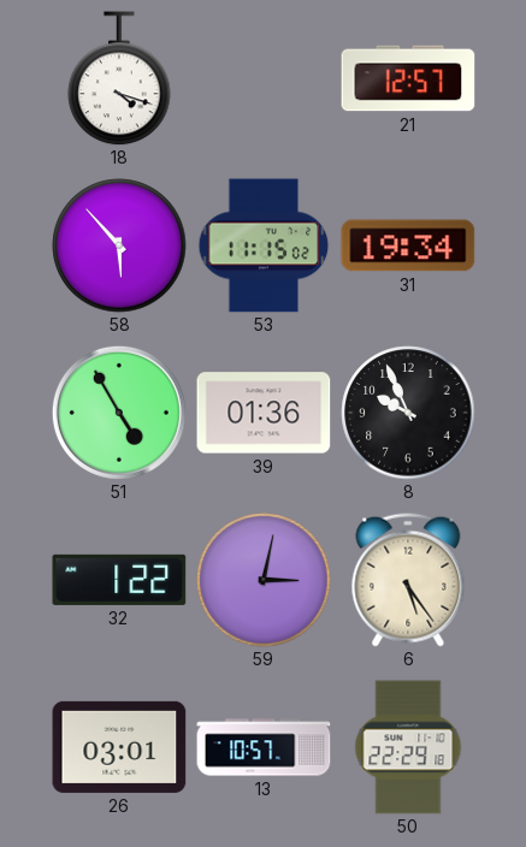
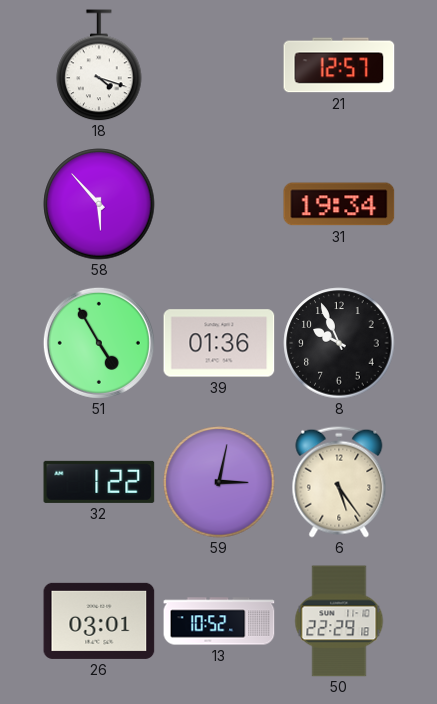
53: 11:15 -> none
13: 10:57 -> 10:52
